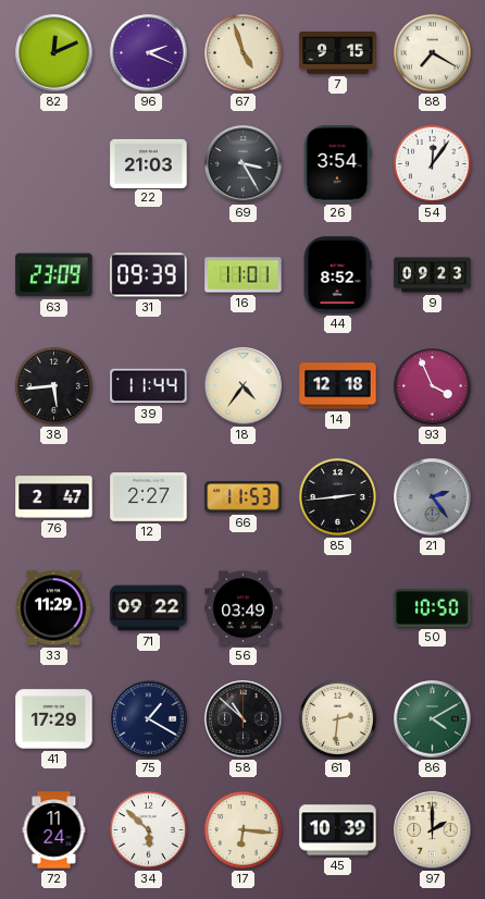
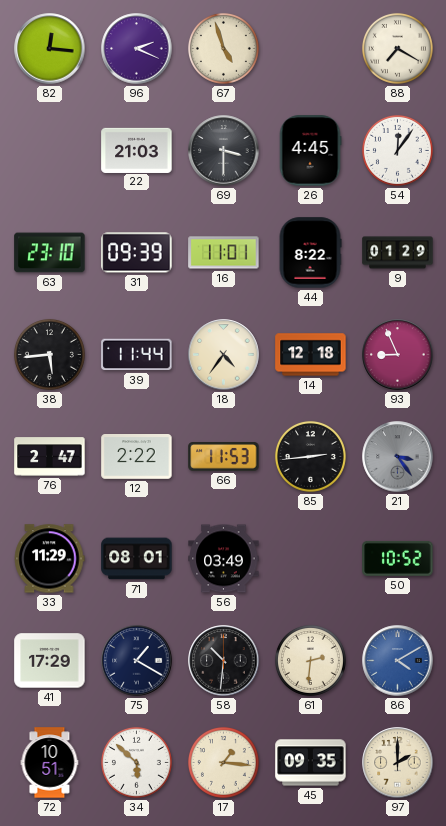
82: 12:11 -> 12:16
7: 9:15 -> none
69: 3:25 -> 3:30
26: 3:54 -> 4:45
63: 23:09 -> 23:10
44: 8:52 -> 8:22
9: 09:23 -> 01:29
93: 3:56 -> 8:56
12: 2:27 -> 2:22
21: 2:24 -> 3:24
71: 09:22 -> 08:01
50: 10:50 -> 10:52
58: 10:52 -> 10:31
86 dial: green -> blue
72: 11:24 -> 10:51
17: 6:16 -> 1:16
45: 10:39 -> 09:35
